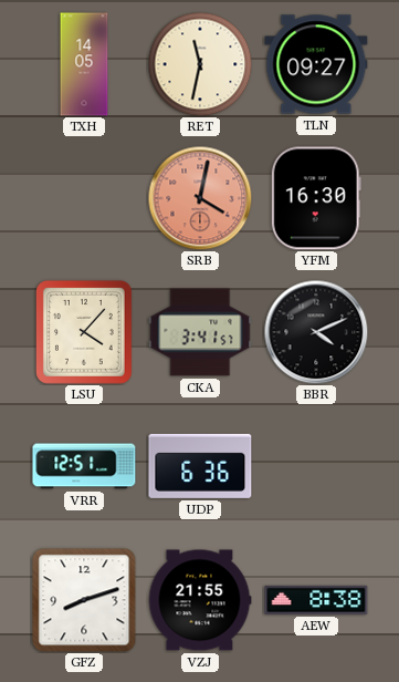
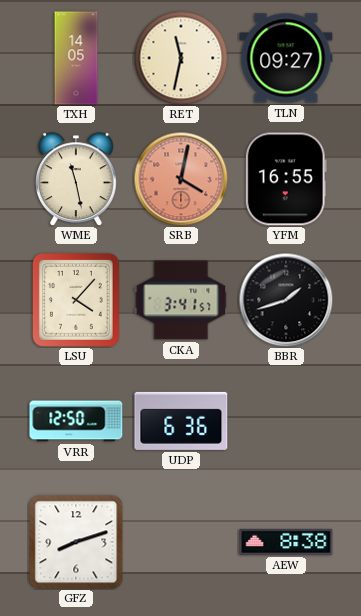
WME: none -> 11:28
YFM: 16:30 -> 16:55
BBR: 4:11 -> 1:42
VRR: 12:51 -> 12:50
VZJ: 21:55 -> none
